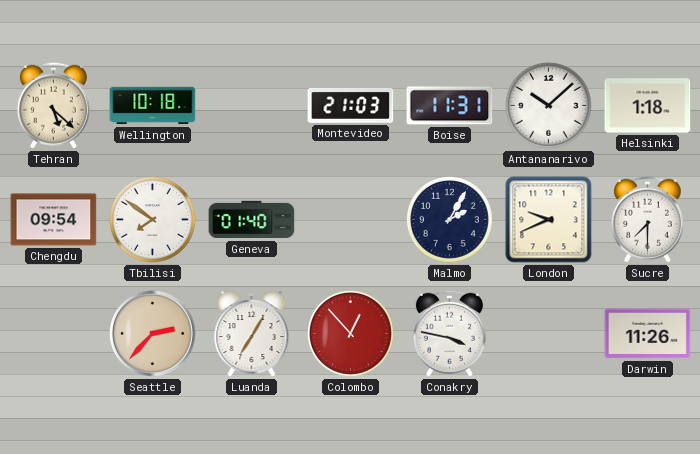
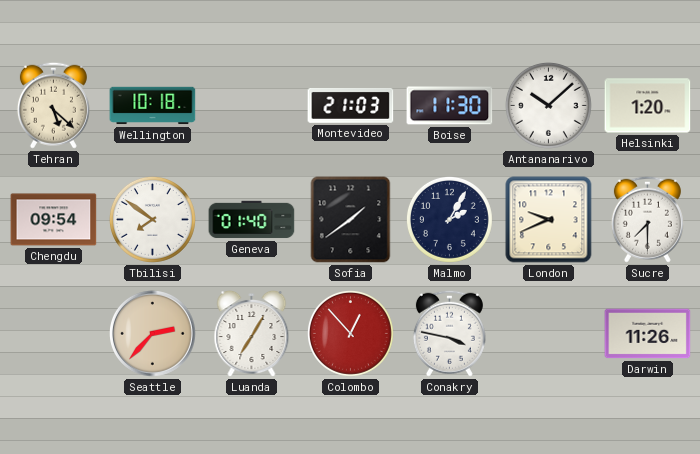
Boise: 11:31 -> 11:30
Helsinki: 1:18 -> 1:20
Sofia: none -> 1:39
